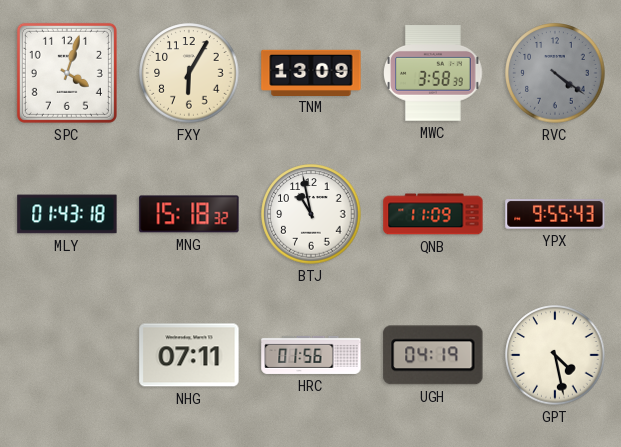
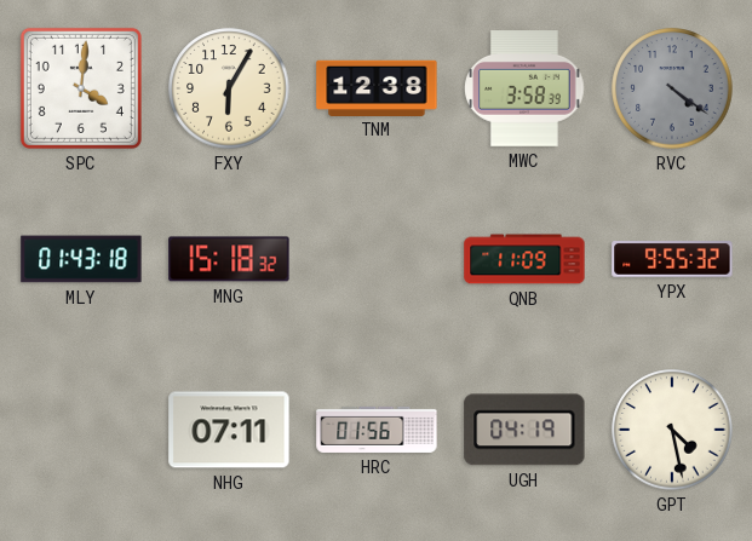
SPC: 4:03 -> 4:01
TNM: 13:09 -> 12:38
BTJ: 10:58 -> none
YPX: 9:55:43 -> 9:55:32
